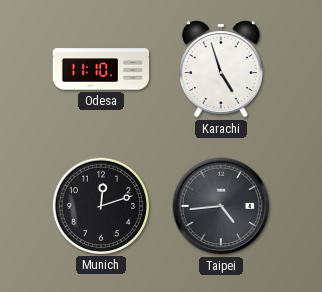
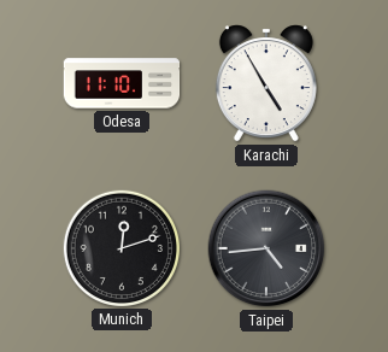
Karachi: 4:57 -> 4:55
